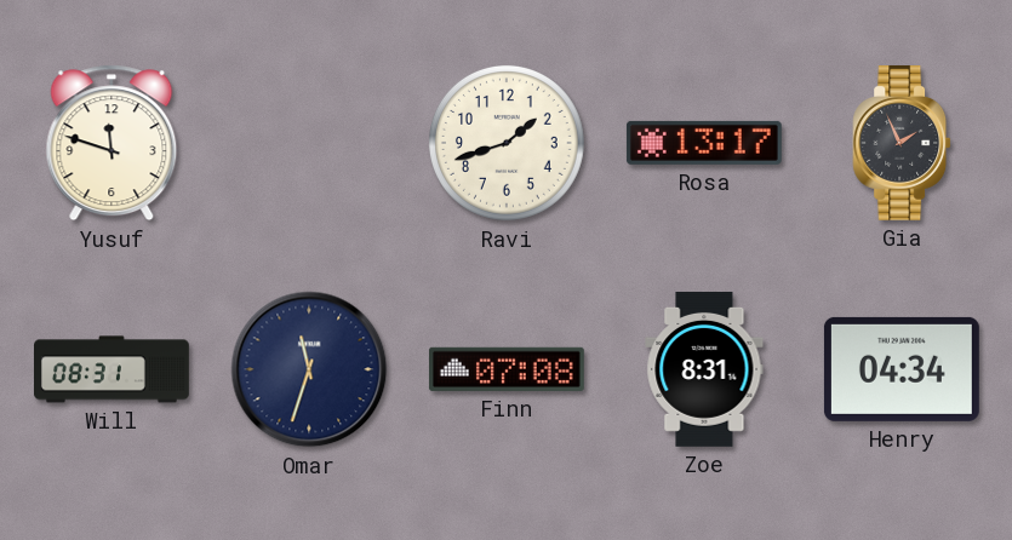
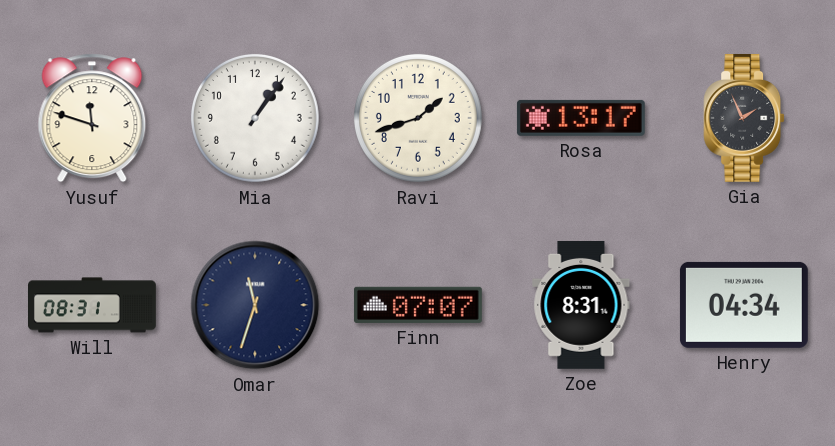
Mia: none -> 1:06
Finn: 07:08 -> 07:07
